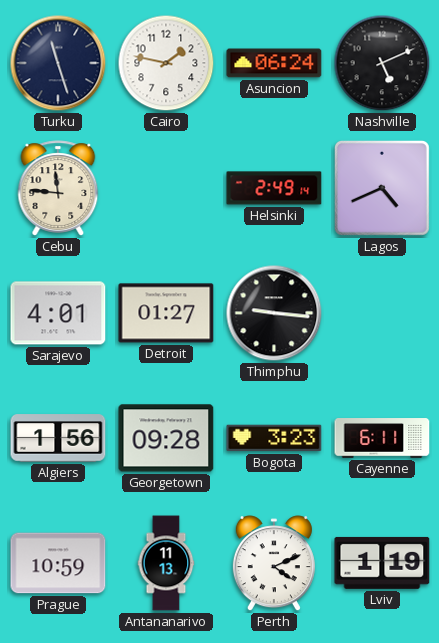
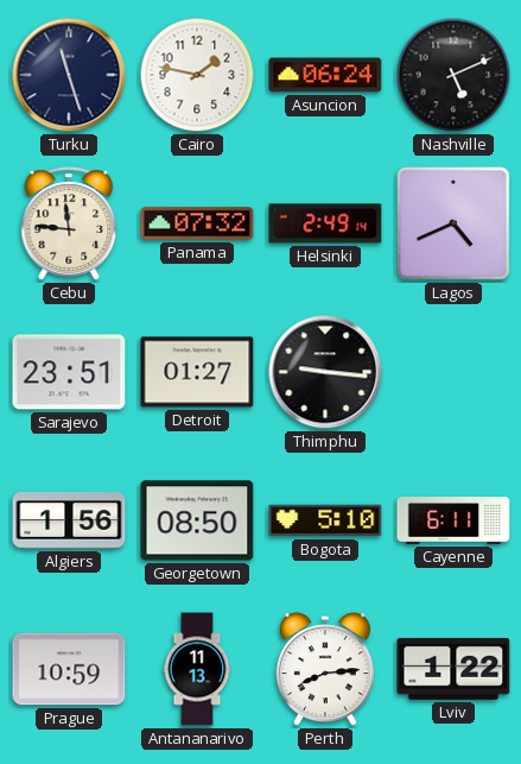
Panama: none -> 07:32
Sarajevo: 4:01 -> 23:51
Georgetown: 09:28 -> 08:50
Bogota: 3:23 -> 5:10
Perth: 4:11 -> 8:14
Lviv: 1:19 -> 1:22
